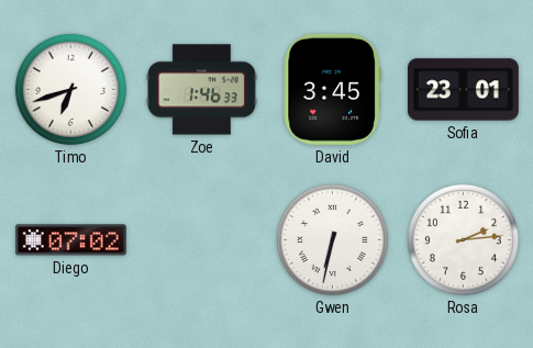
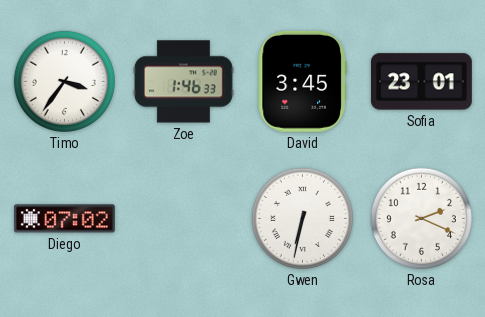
Timo: 6:42 -> 3:36
Rosa: 2:14 -> 2:19
